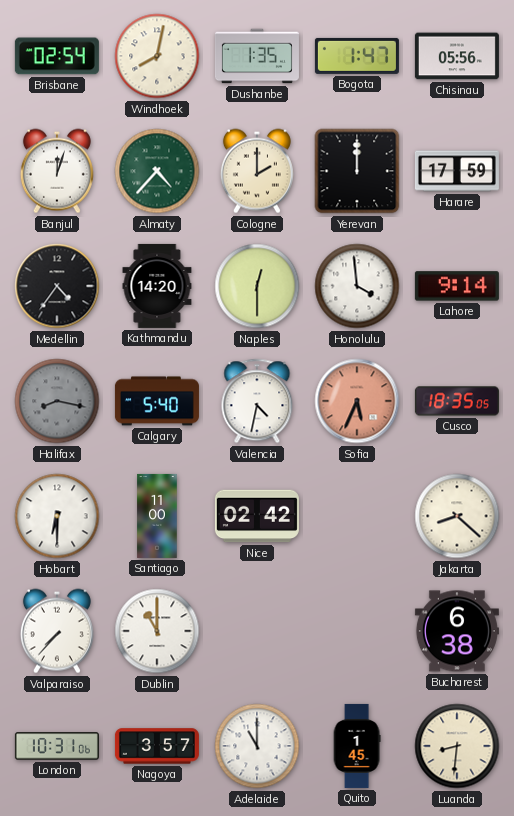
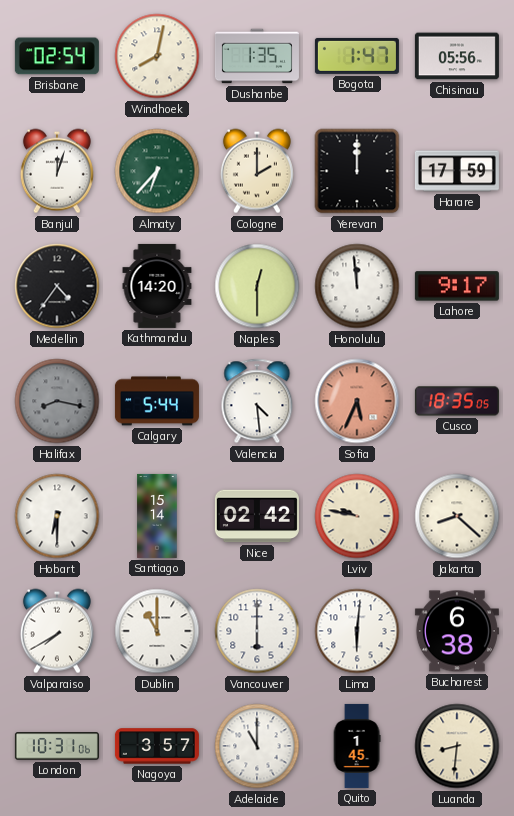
Almaty: 4:37 -> 6:37
Honolulu: 3:59 -> 11:59
Lahore: 9:14 -> 9:17
Calgary: 5:40 -> 5:44
Valencia: 4:32 -> 4:29
Santiago: 11:00 -> 15:14
Lviv: none -> 9:47
Valparaiso: 7:37 -> 7:40
Vancouver: none -> 6:00
Lima: none -> 6:01
